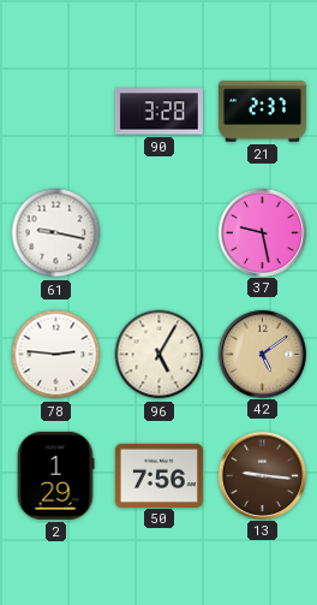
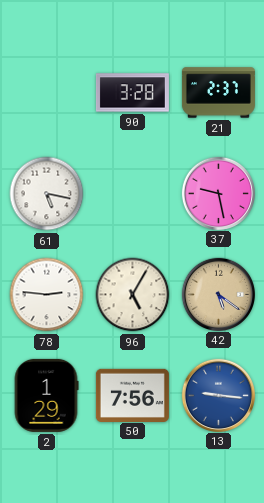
61: 9:17 -> 5:17
42: 5:09 -> 5:21
13 dial: brown -> blue
